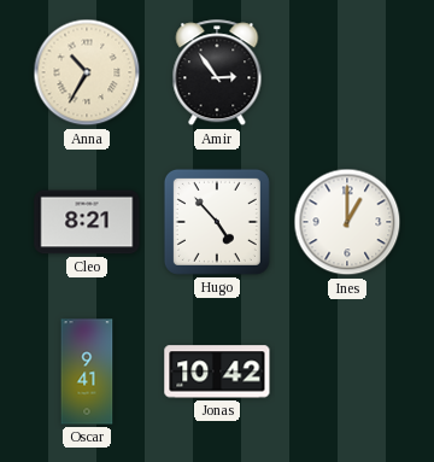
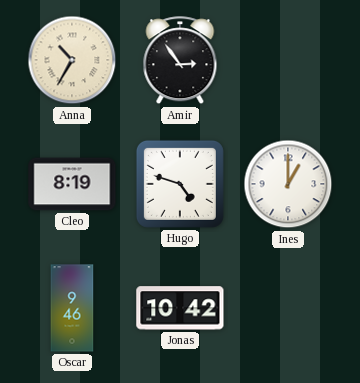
Cleo: 8:21 -> 8:19
Hugo: 4:53 -> 4:48
Oscar: 9:41 -> 9:46
